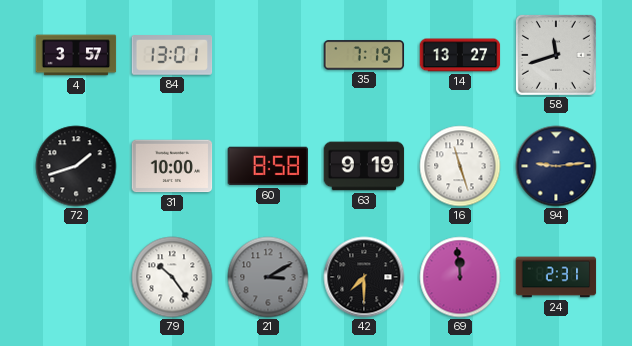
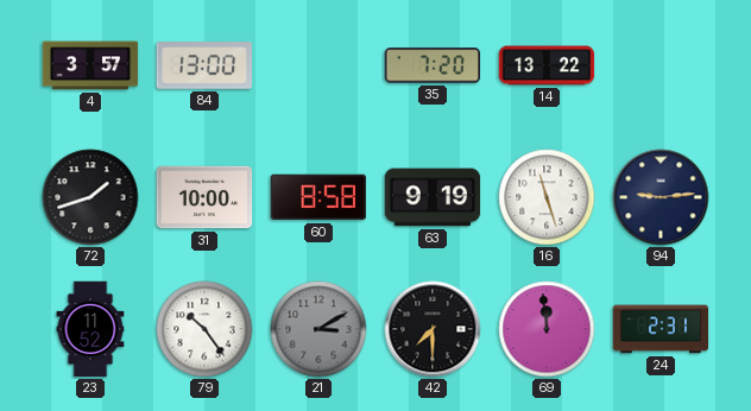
84: 13:01 -> 13:00
35: 7:19 -> 7:20
14: 13:27 -> 13:22
58: 11:42 -> none
23: none -> 11:52
